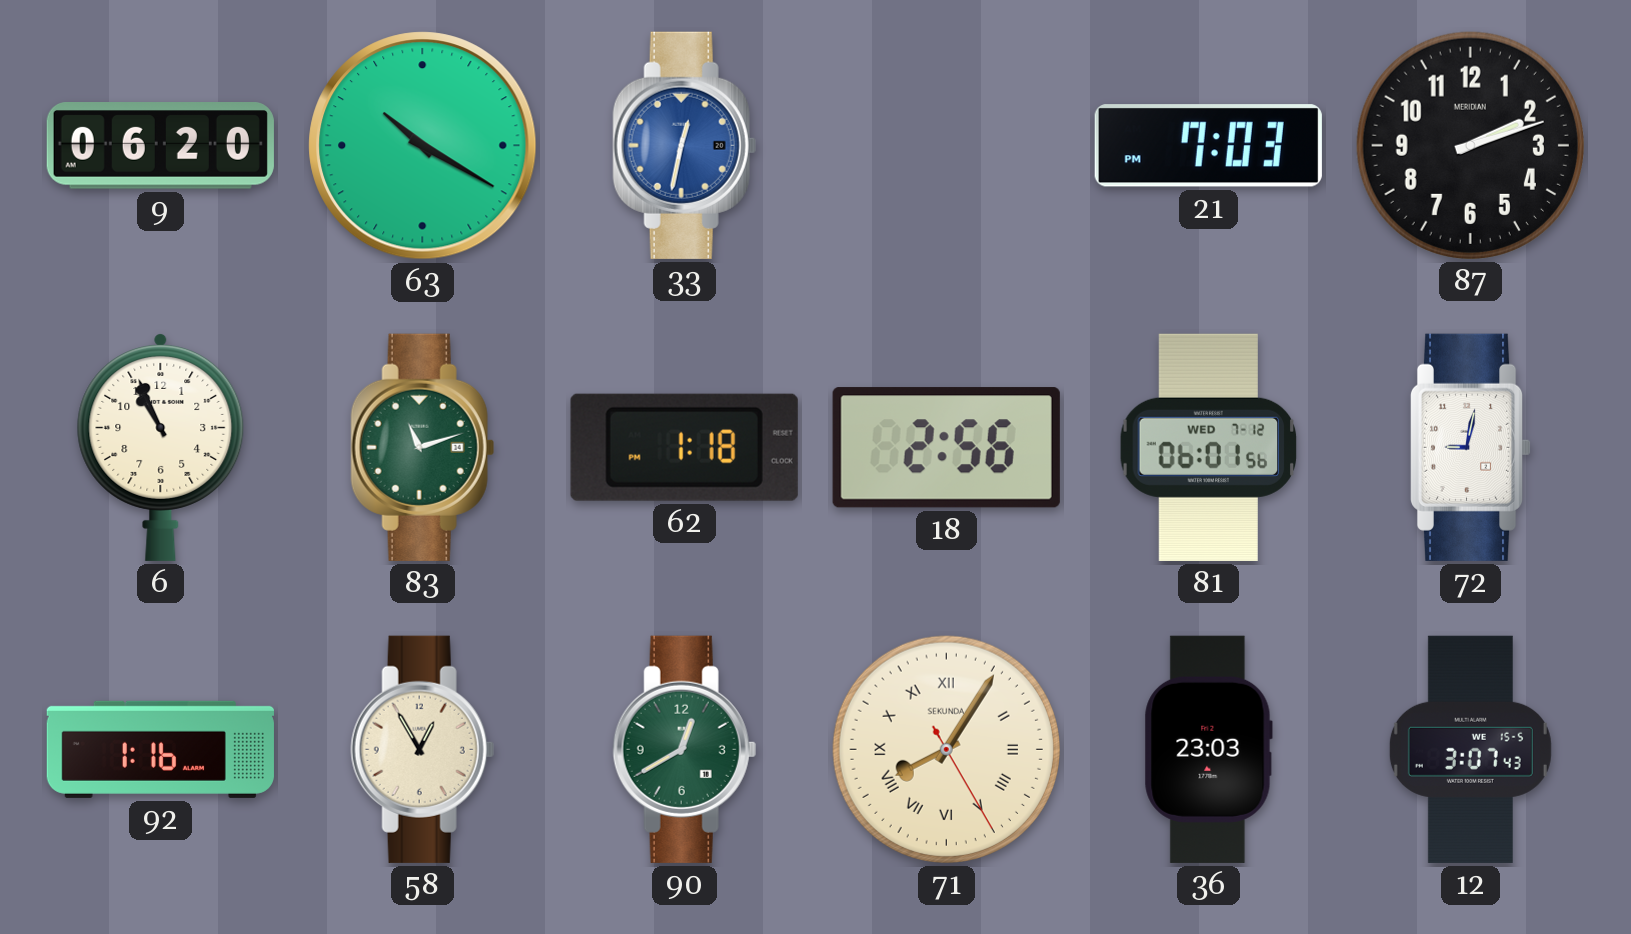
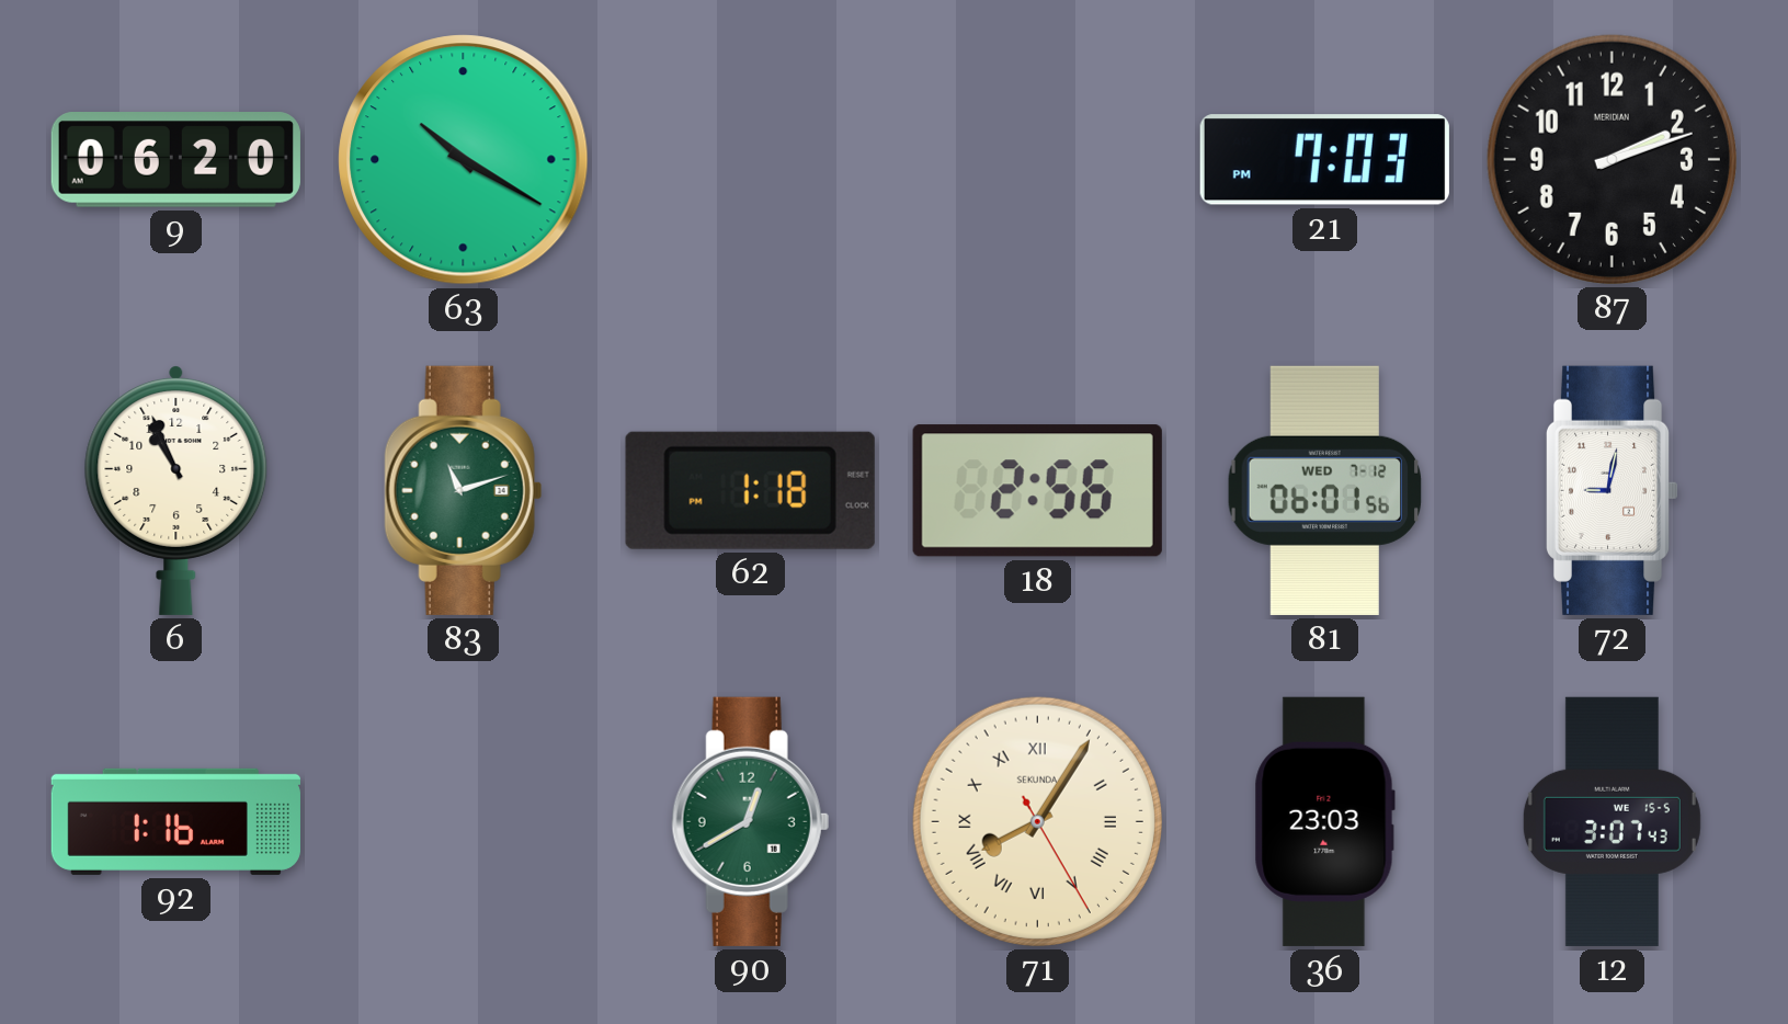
33: 12:32 -> none
58: 12:55 -> none
